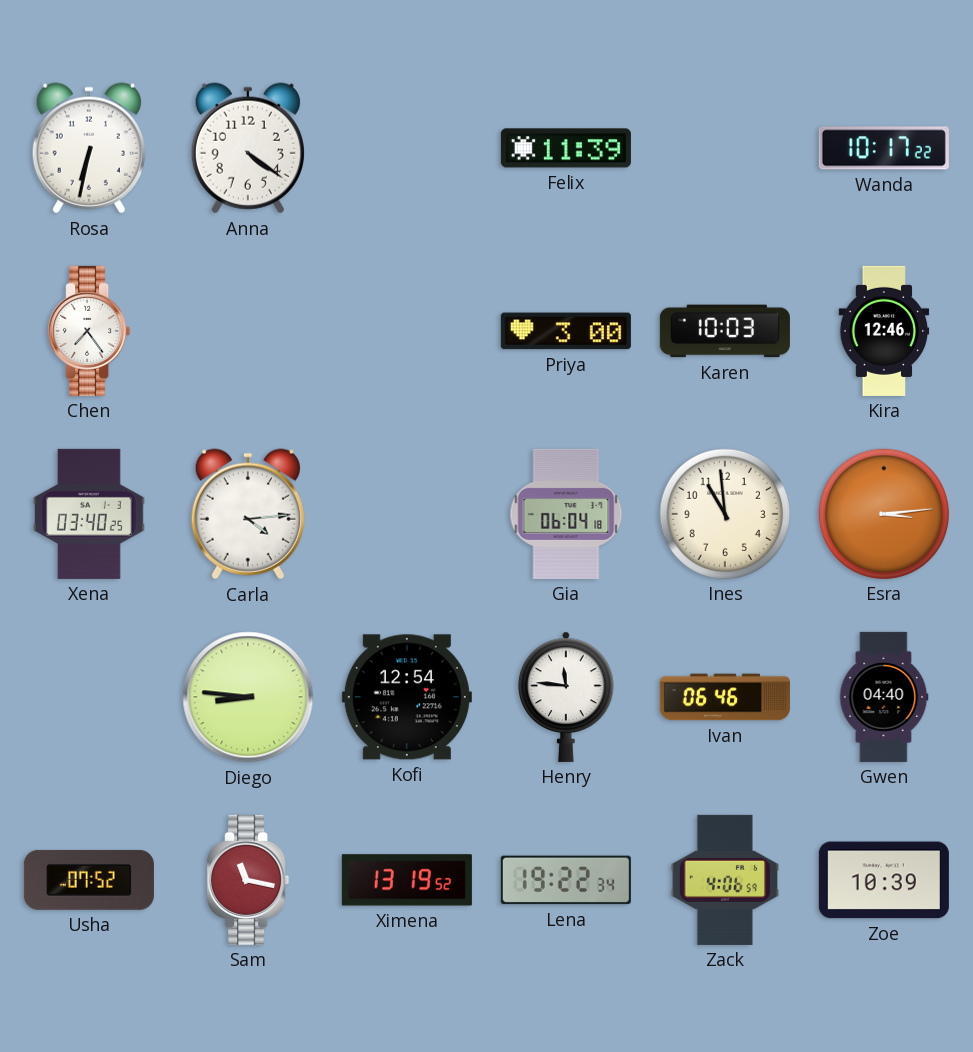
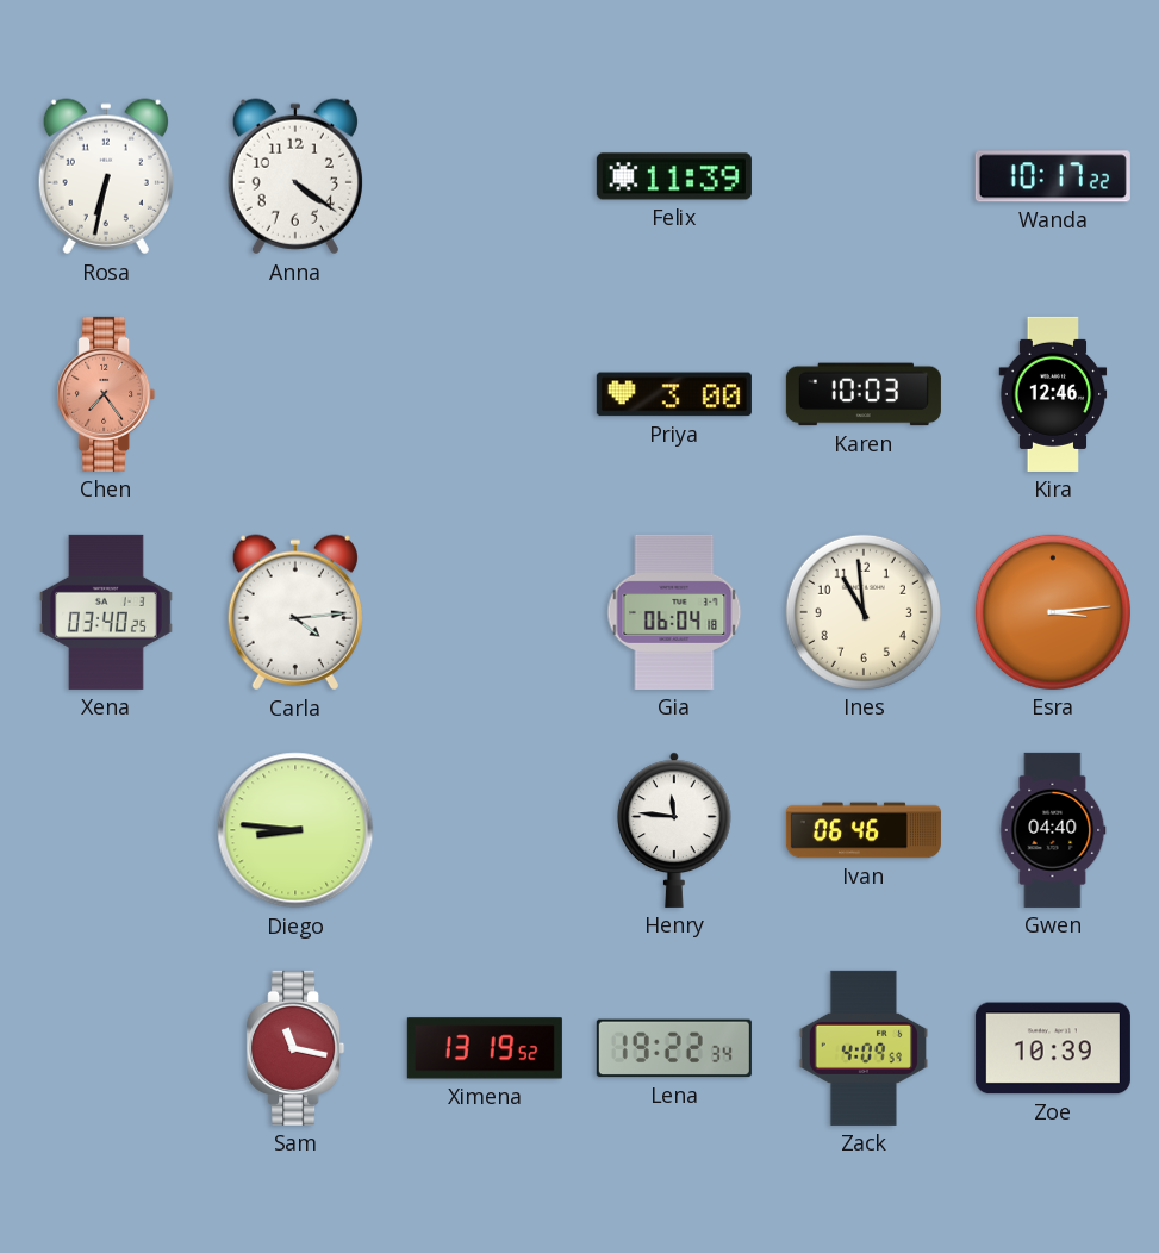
Chen dial: white -> salmon
Kofi: 12:54 -> none
Usha: 07:52 -> none
Zack: 4:06 -> 4:09
